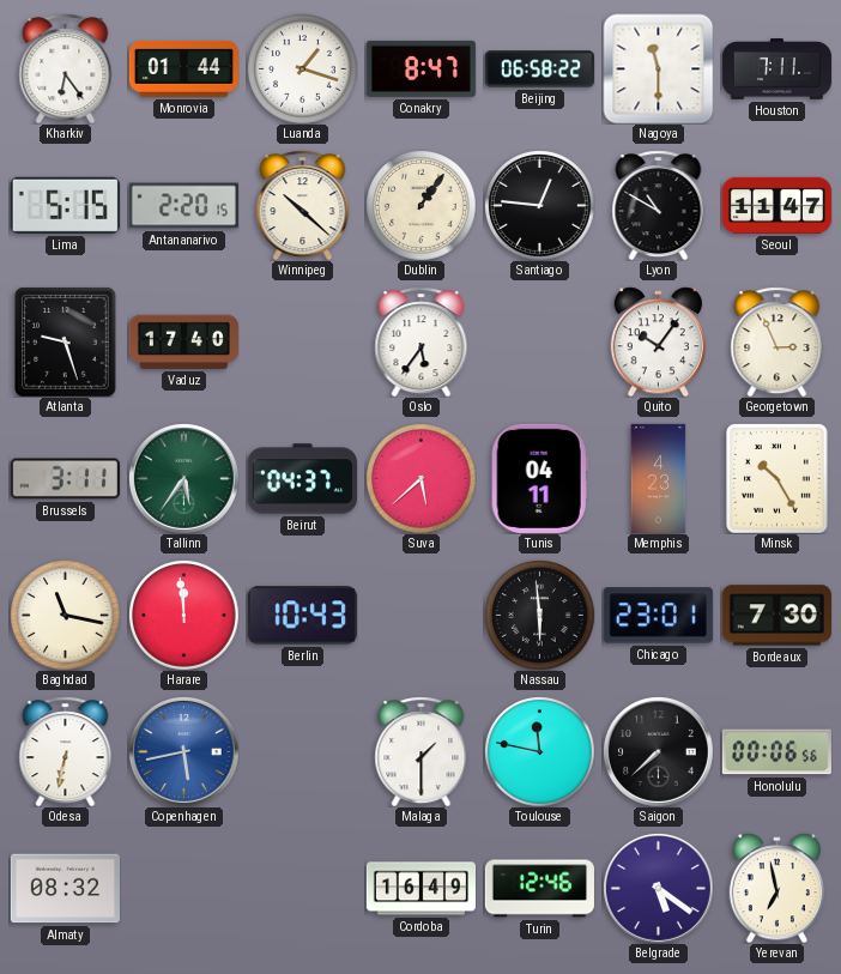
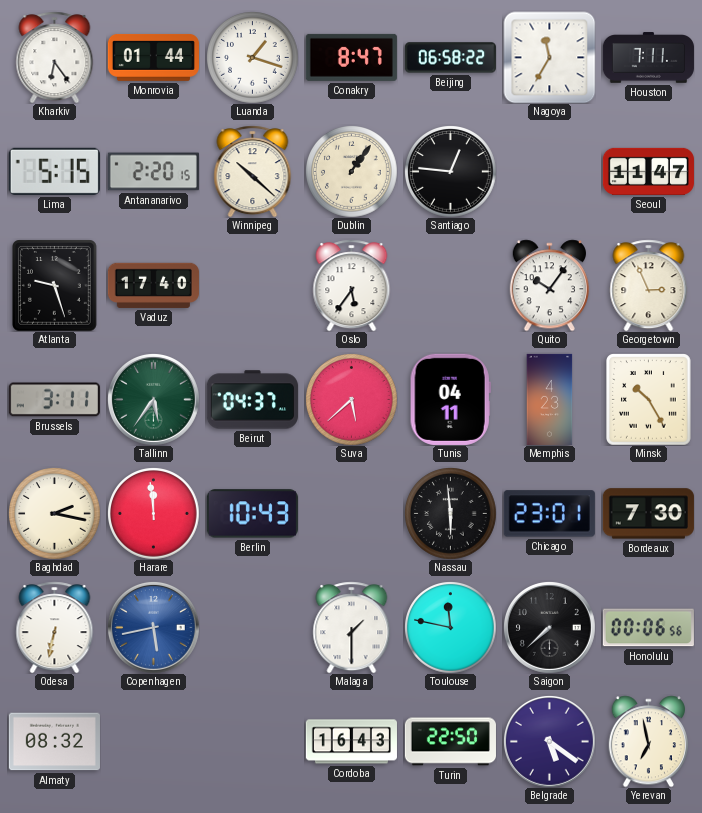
Nagoya: 11:30 -> 11:35
Lyon: 10:50 -> none
Baghdad: 11:17 -> 2:17
Cordoba: 16:49 -> 16:43
Turin: 12:46 -> 22:50
